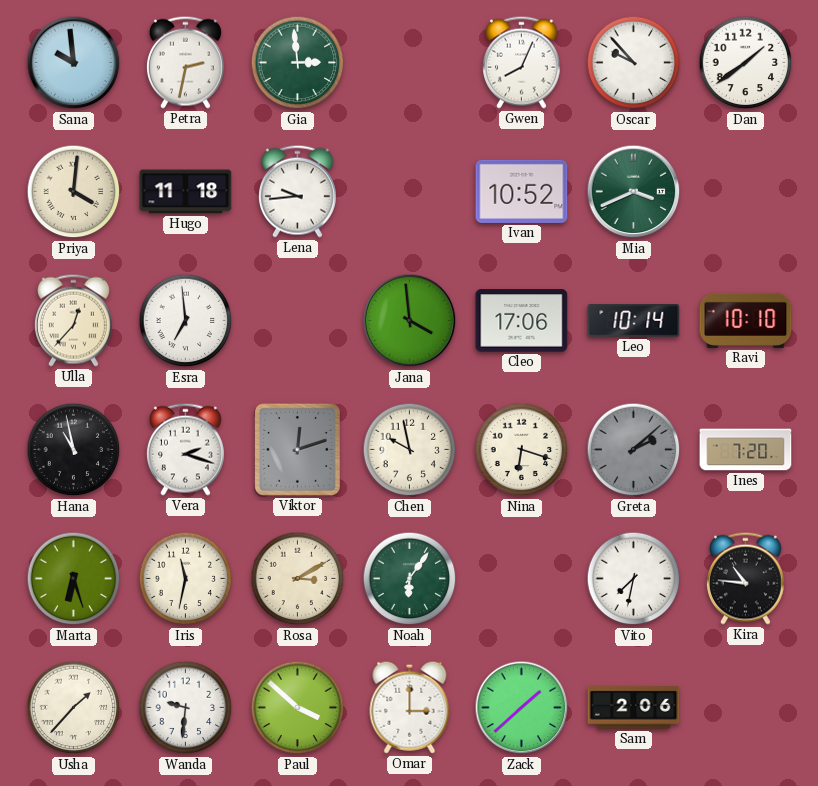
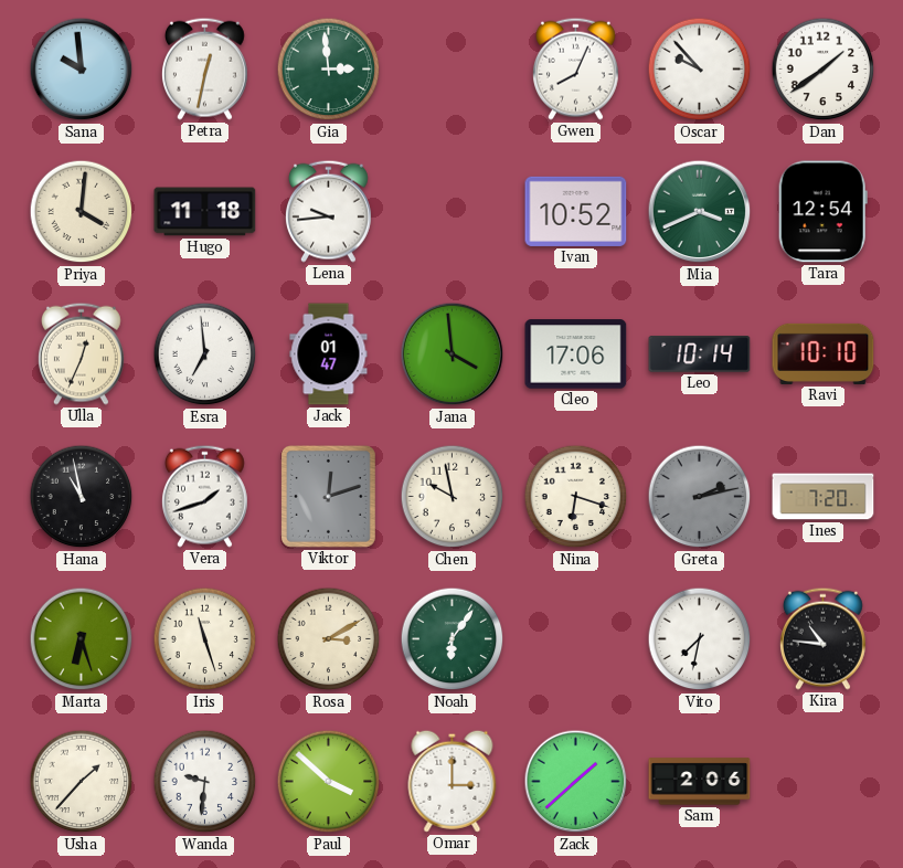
Petra: 2:32 -> 12:32
Tara: none -> 12:54
Ulla: 12:37 -> 12:34
Jack: none -> 01:47
Vera: 2:18 -> 1:42
Greta: 2:08 -> 2:13
Iris: 11:32 -> 11:27
